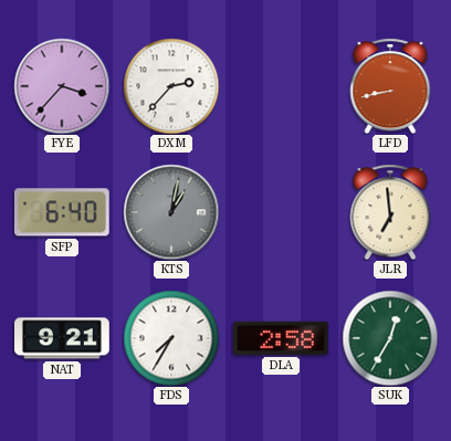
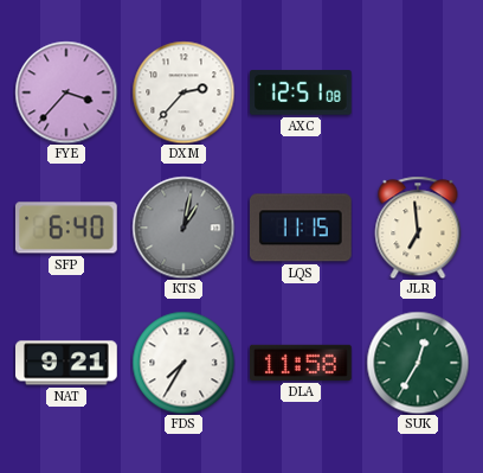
AXC: none -> 12:51
LFD: 8:43 -> none
LQS: none -> 11:15
DLA: 2:58 -> 11:58
